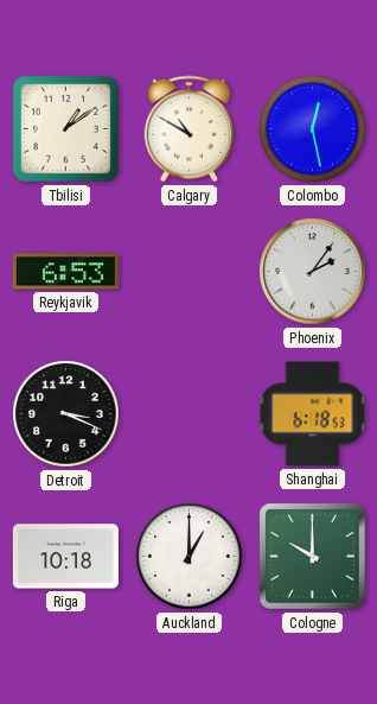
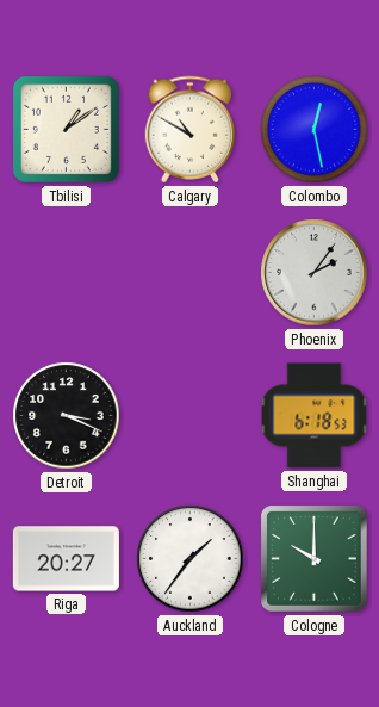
Reykjavik: 6:53 -> none
Riga: 10:18 -> 20:27
Auckland: 1:00 -> 1:36
